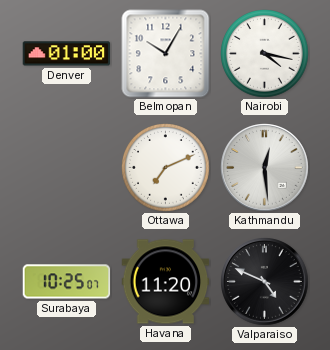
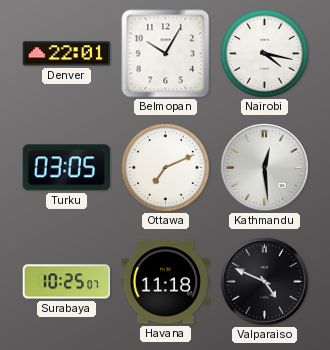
Denver: 01:00 -> 22:01
Turku: none -> 03:05
Havana: 11:20 -> 11:18
